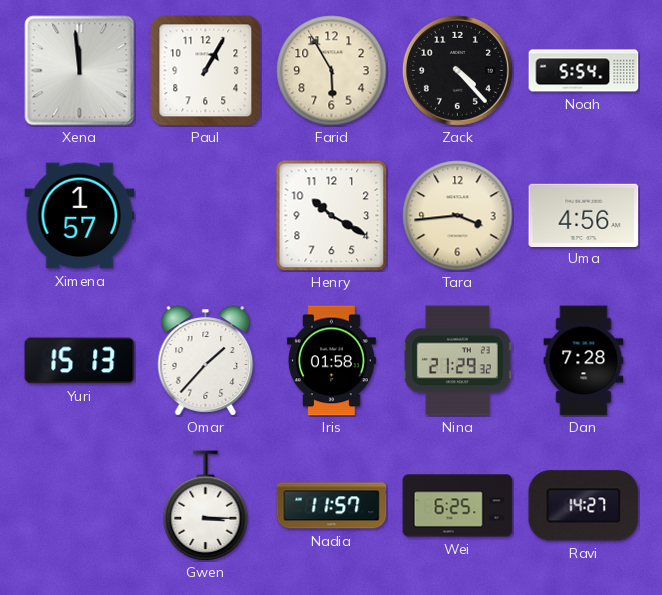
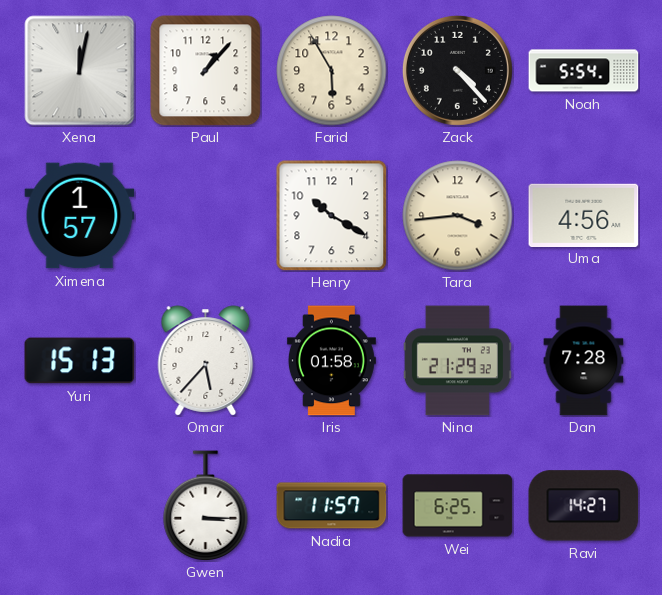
Xena: 11:59 -> 12:02
Paul: 1:05 -> 1:07
Omar: 1:37 -> 5:37
